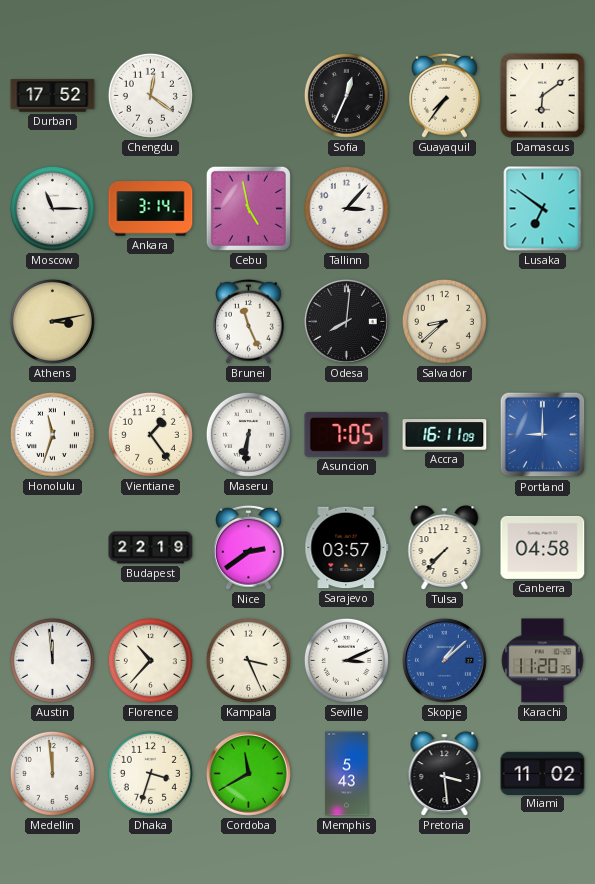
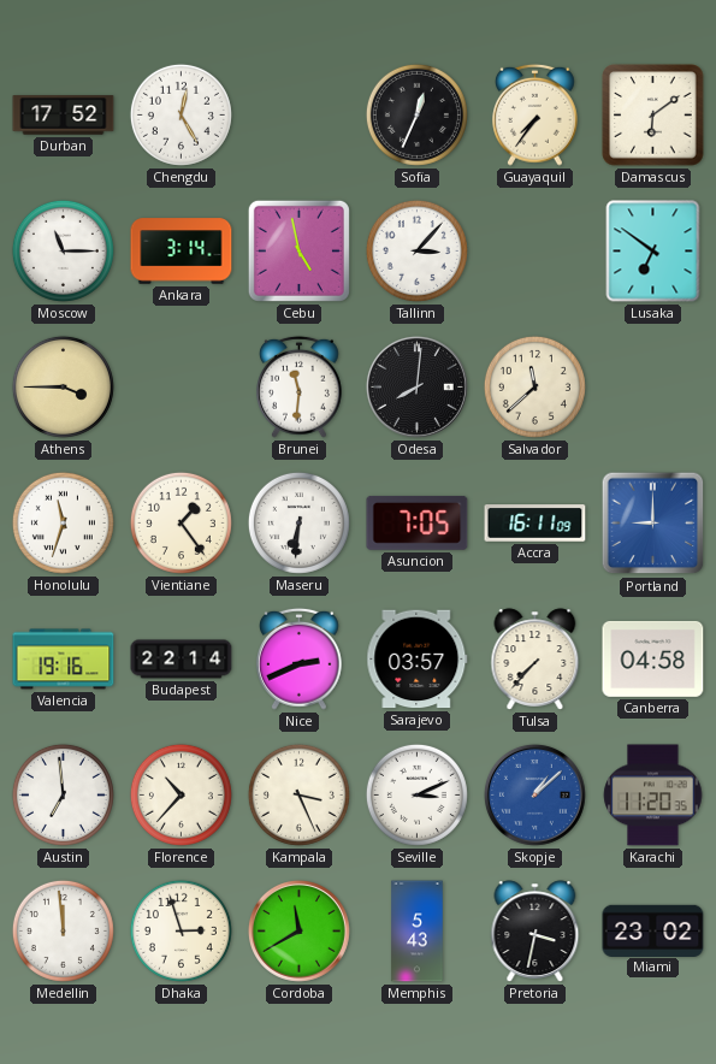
Chengdu: 12:21 -> 12:25
Athens: 3:13 -> 3:45
Brunei: 11:26 -> 11:31
Salvador: 8:38 -> 11:38
Valencia: none -> 19:16
Budapest: 22:19 -> 22:14
Nice: 2:39 -> 2:41
Austin: 11:59 -> 6:59
Dhaka: 3:33 -> 2:57
Pretoria: 3:29 -> 3:32
Miami: 11:02 -> 23:02
